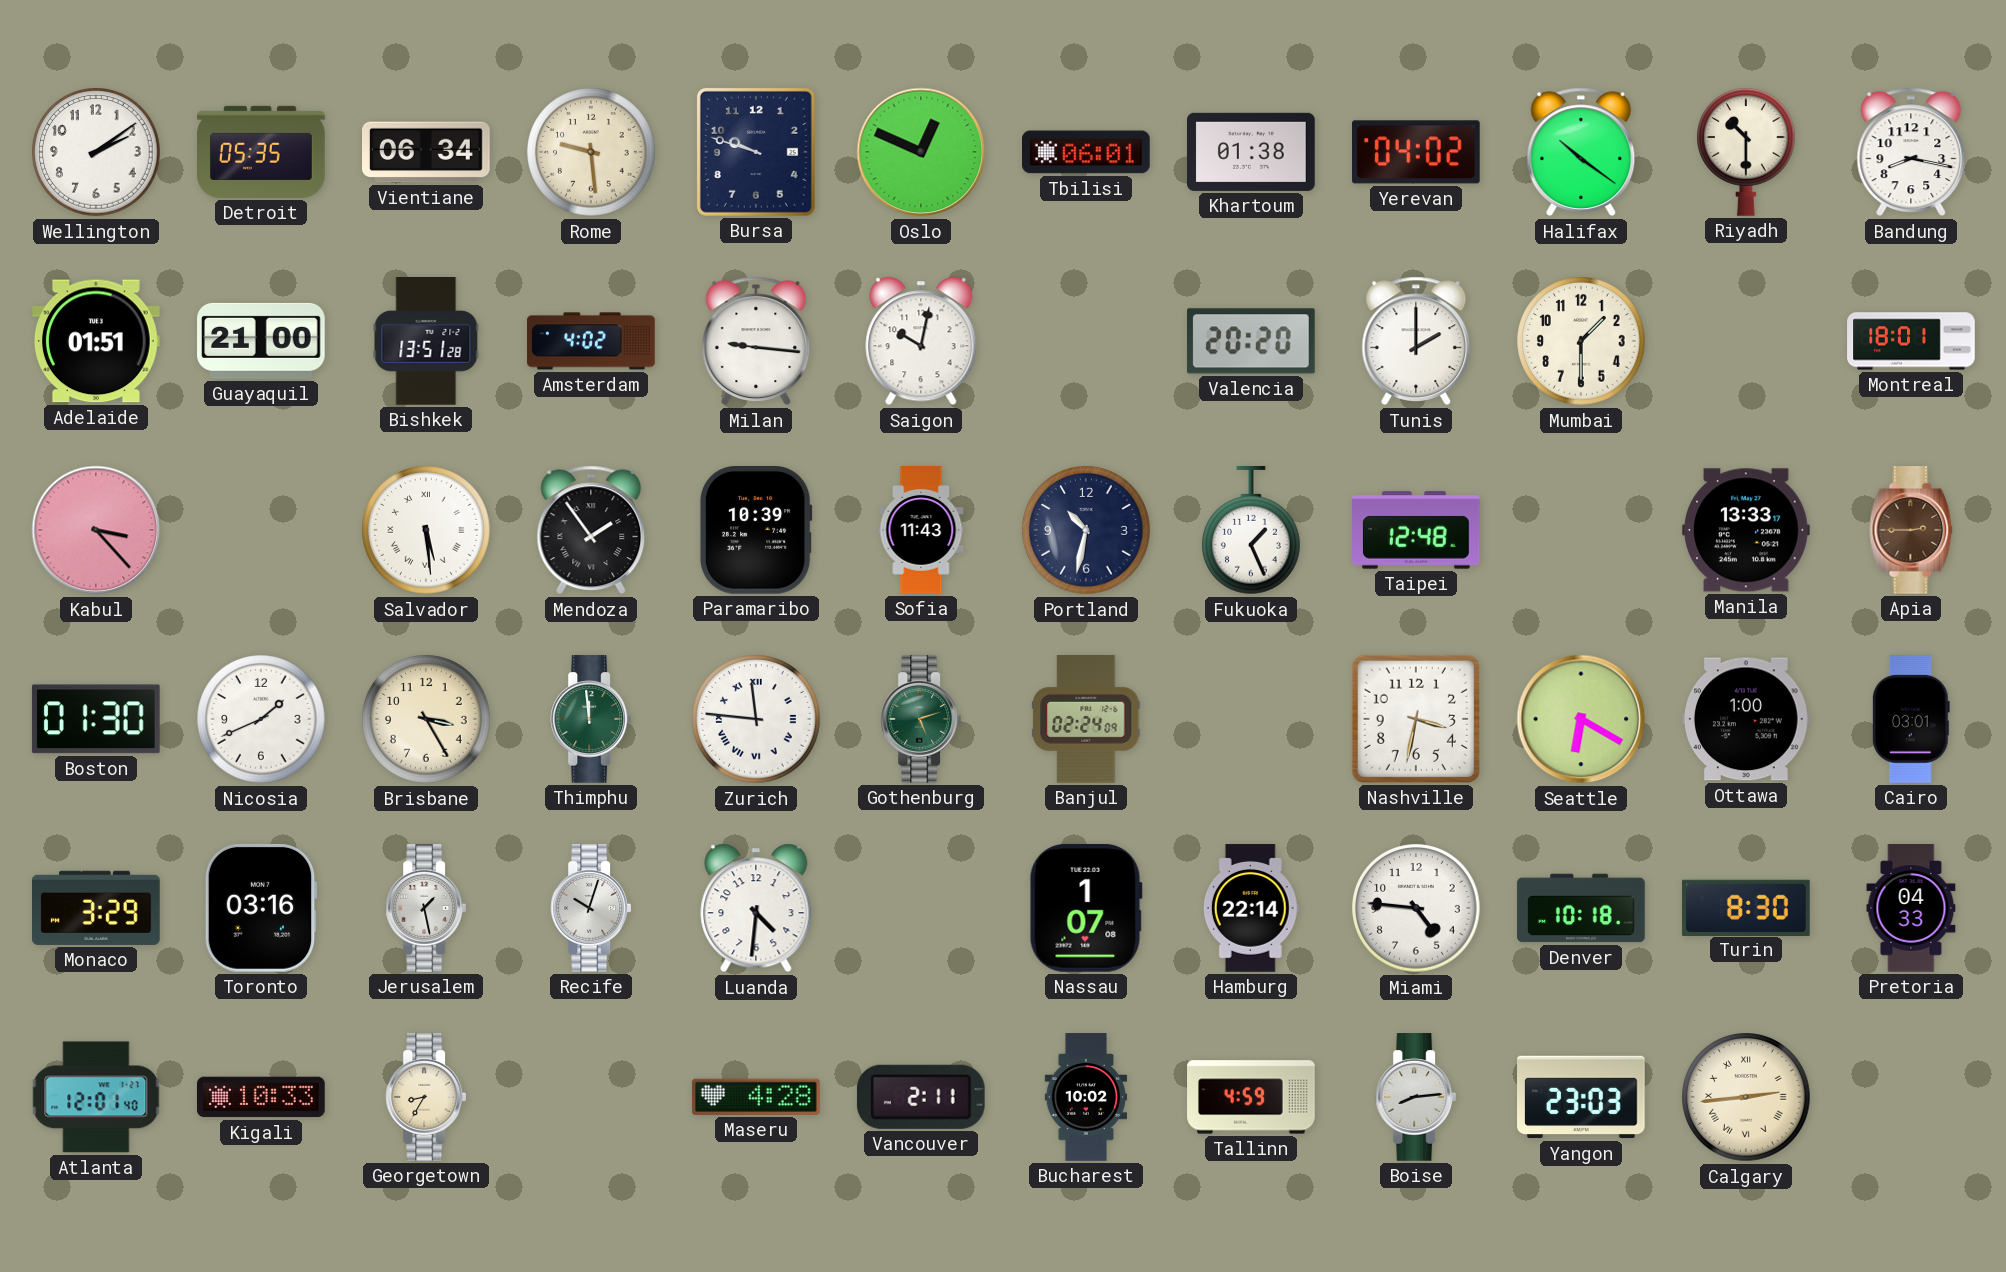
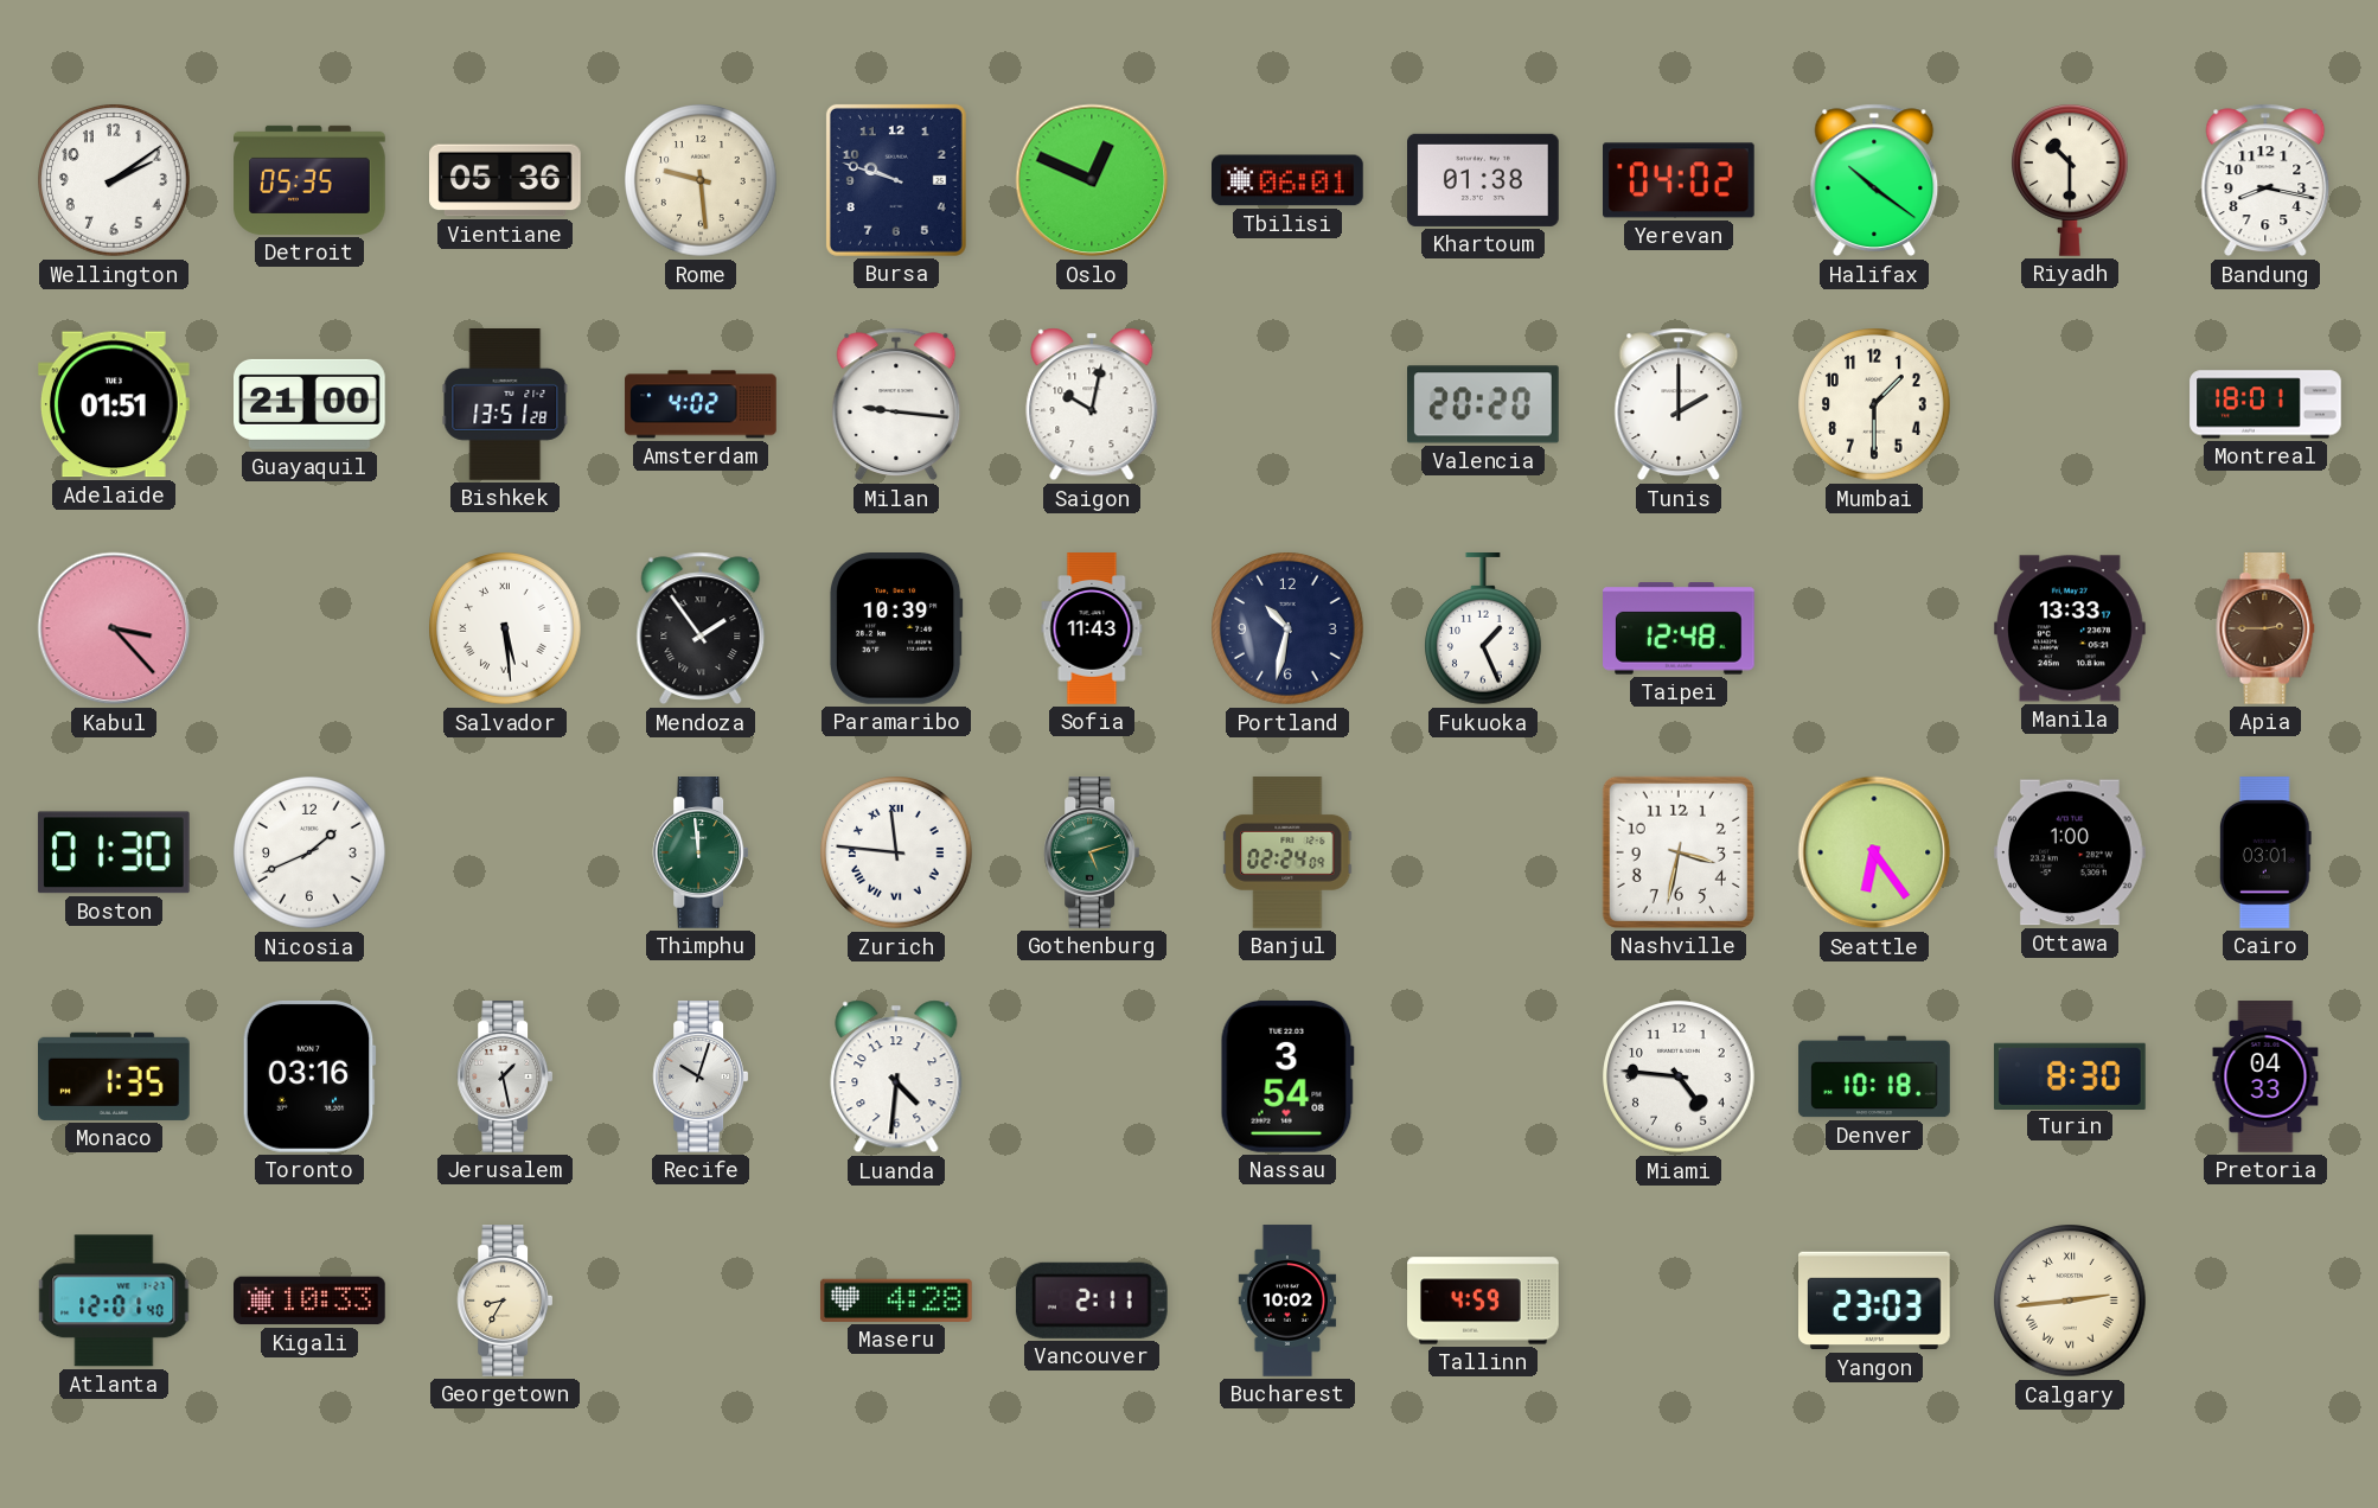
Vientiane: 06:34 -> 05:36
Brisbane: 3:25 -> none
Seattle: 6:20 -> 6:24
Monaco: 3:29 -> 1:35
Nassau: 1:07 -> 3:54
Hamburg: 22:14 -> none
Boise: 8:14 -> none
